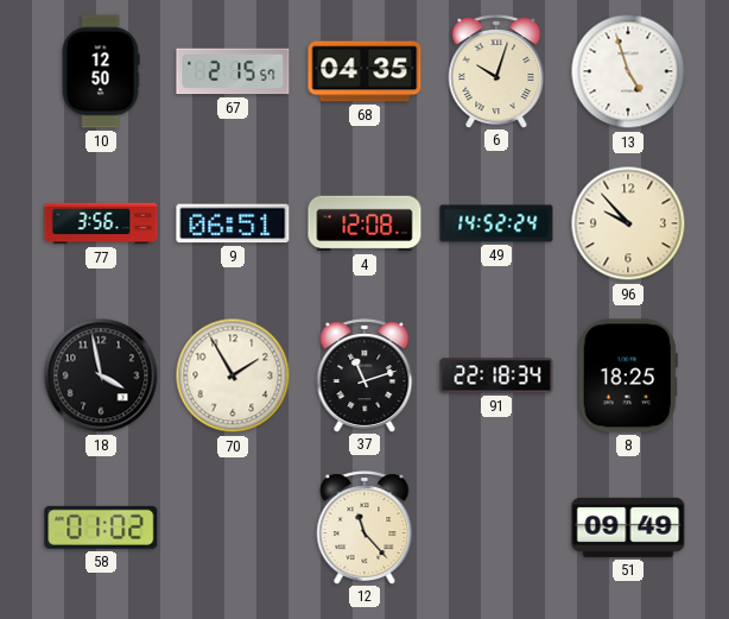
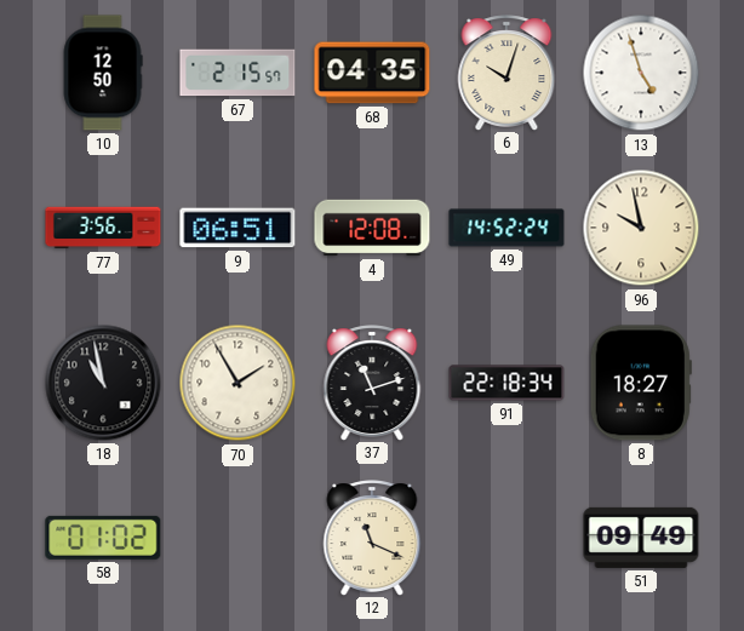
96: 9:53 -> 9:58
18: 3:58 -> 10:58
8: 18:25 -> 18:27
12: 11:23 -> 11:19
